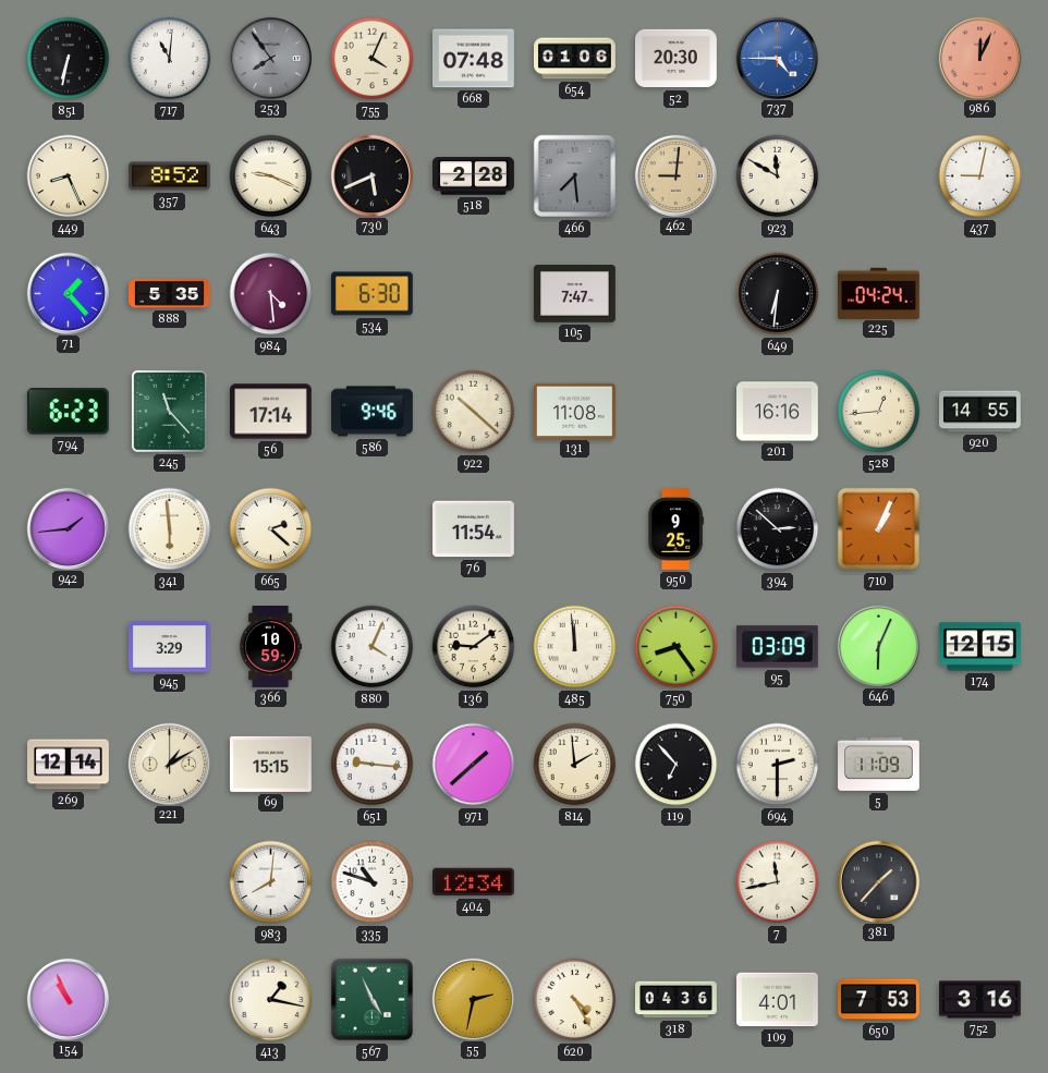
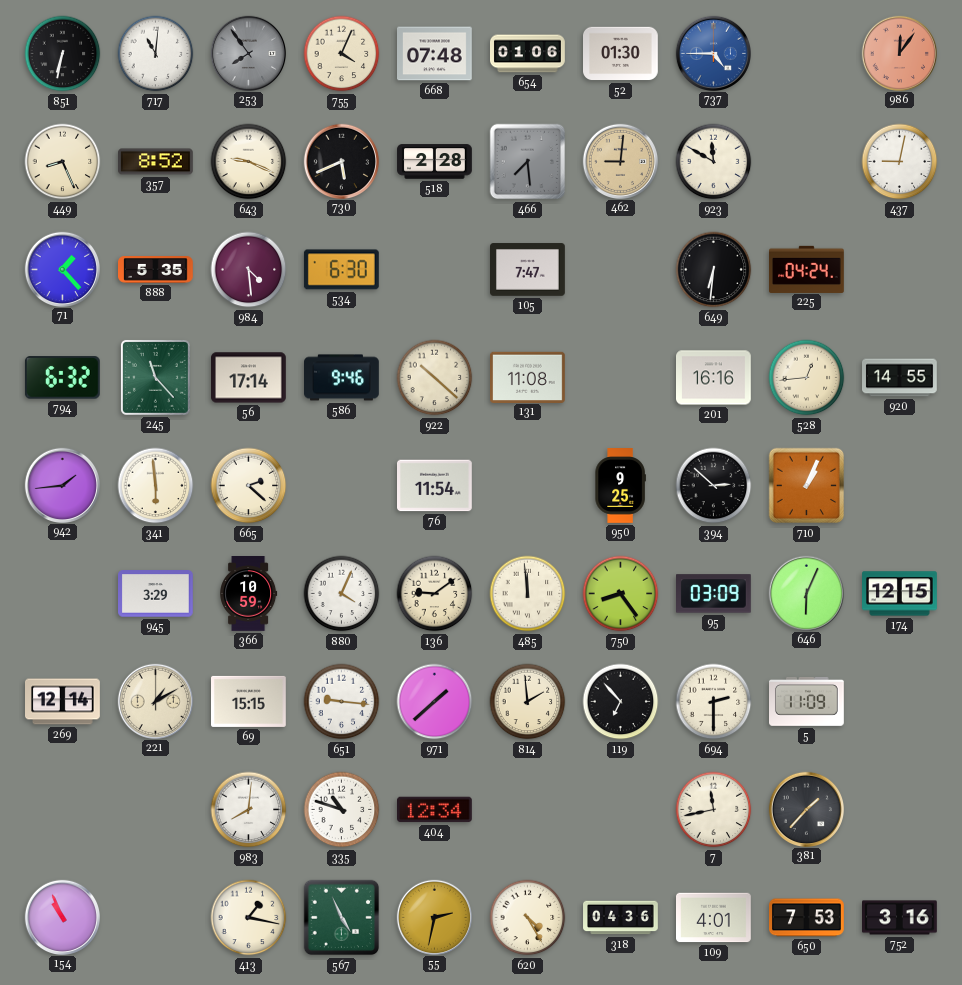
52: 20:30 -> 01:30
986: 12:04 -> 12:06
794: 6:23 -> 6:32
